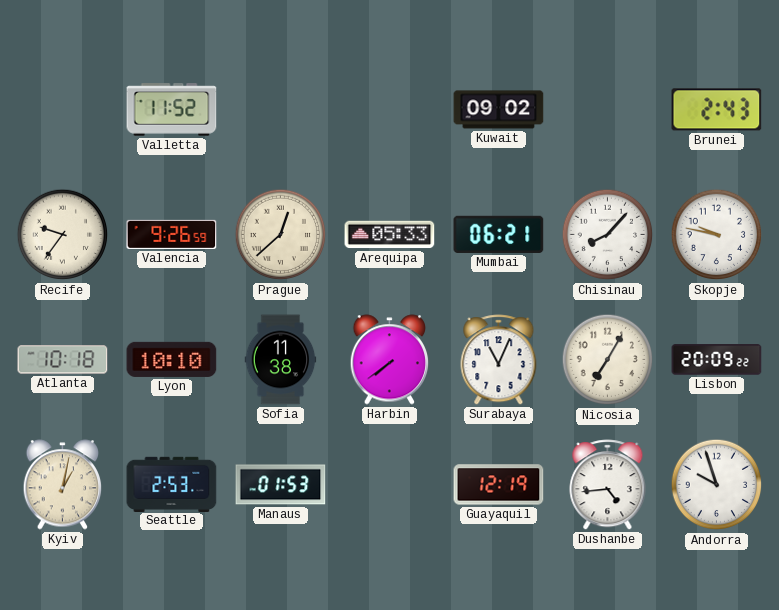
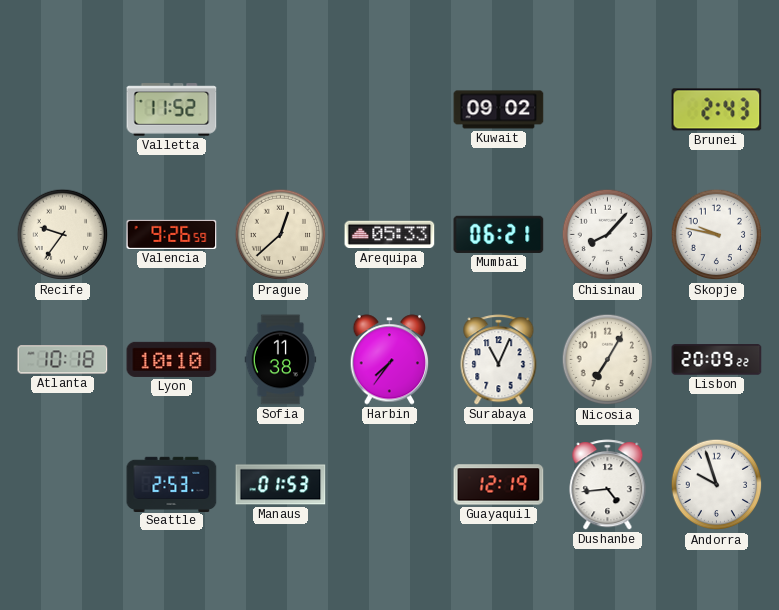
Harbin: 7:39 -> 7:36
Kyiv: 1:02 -> none
